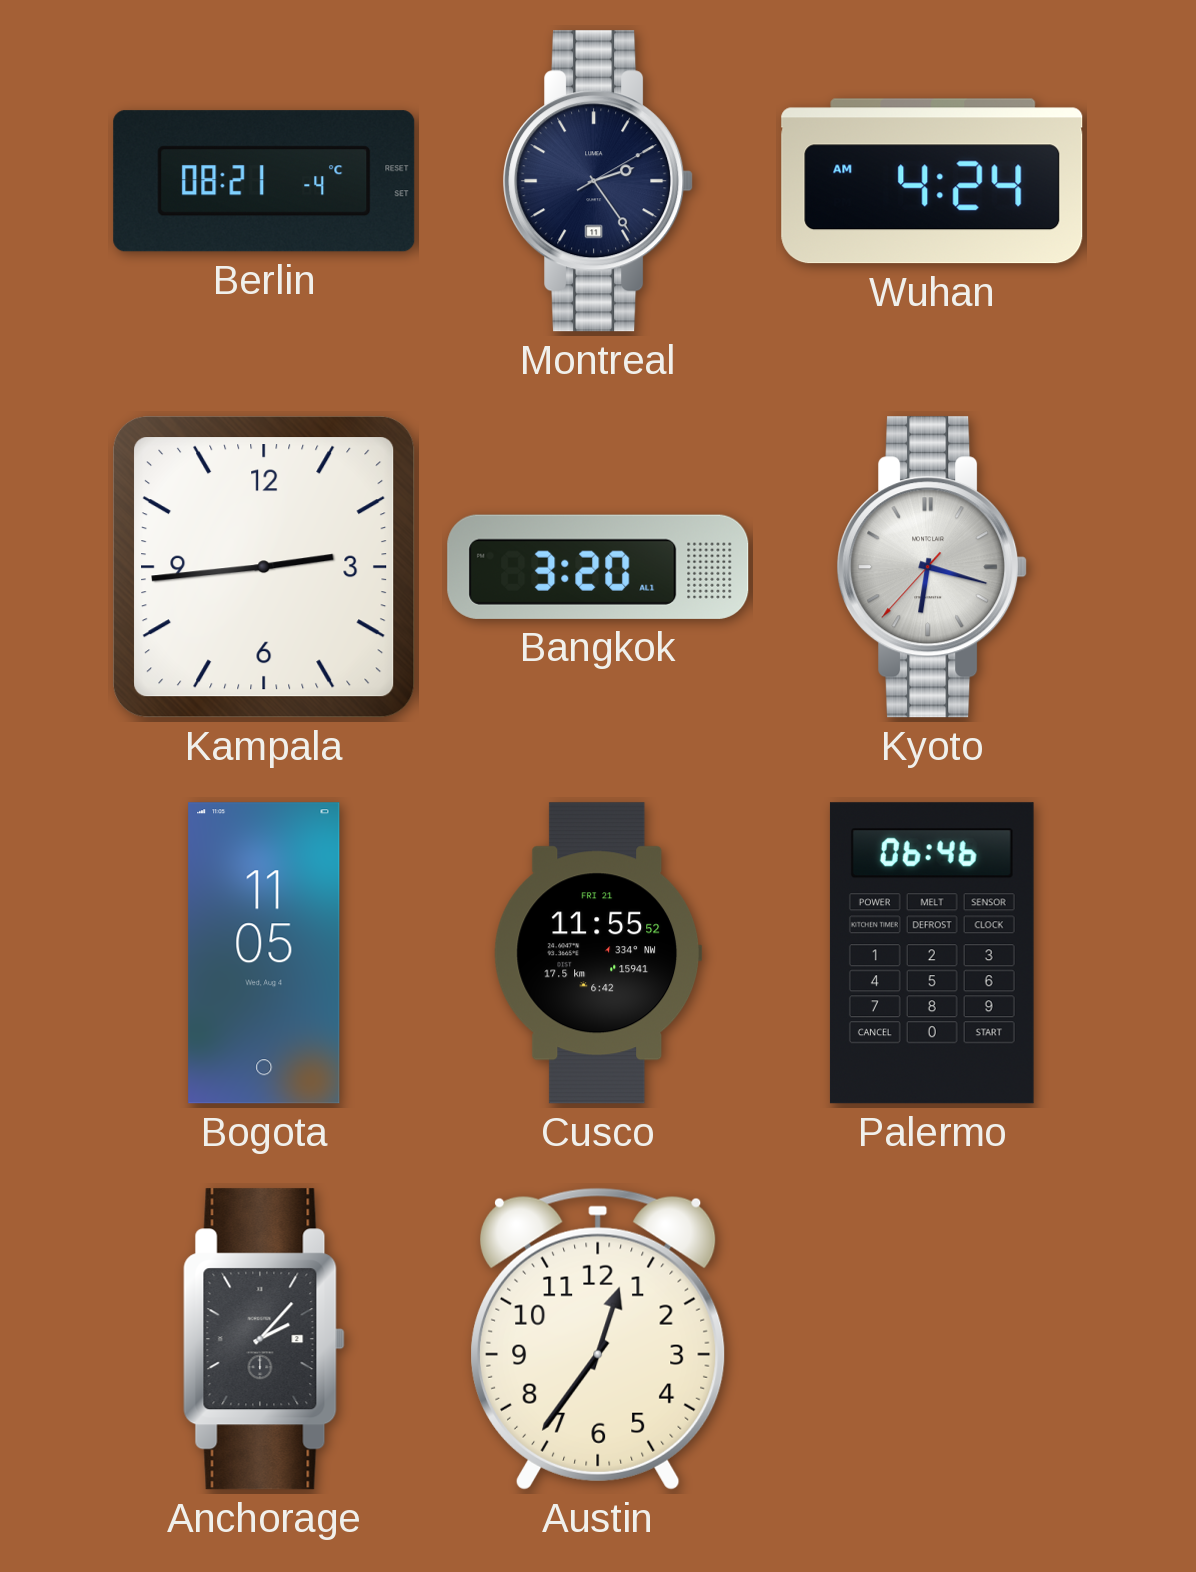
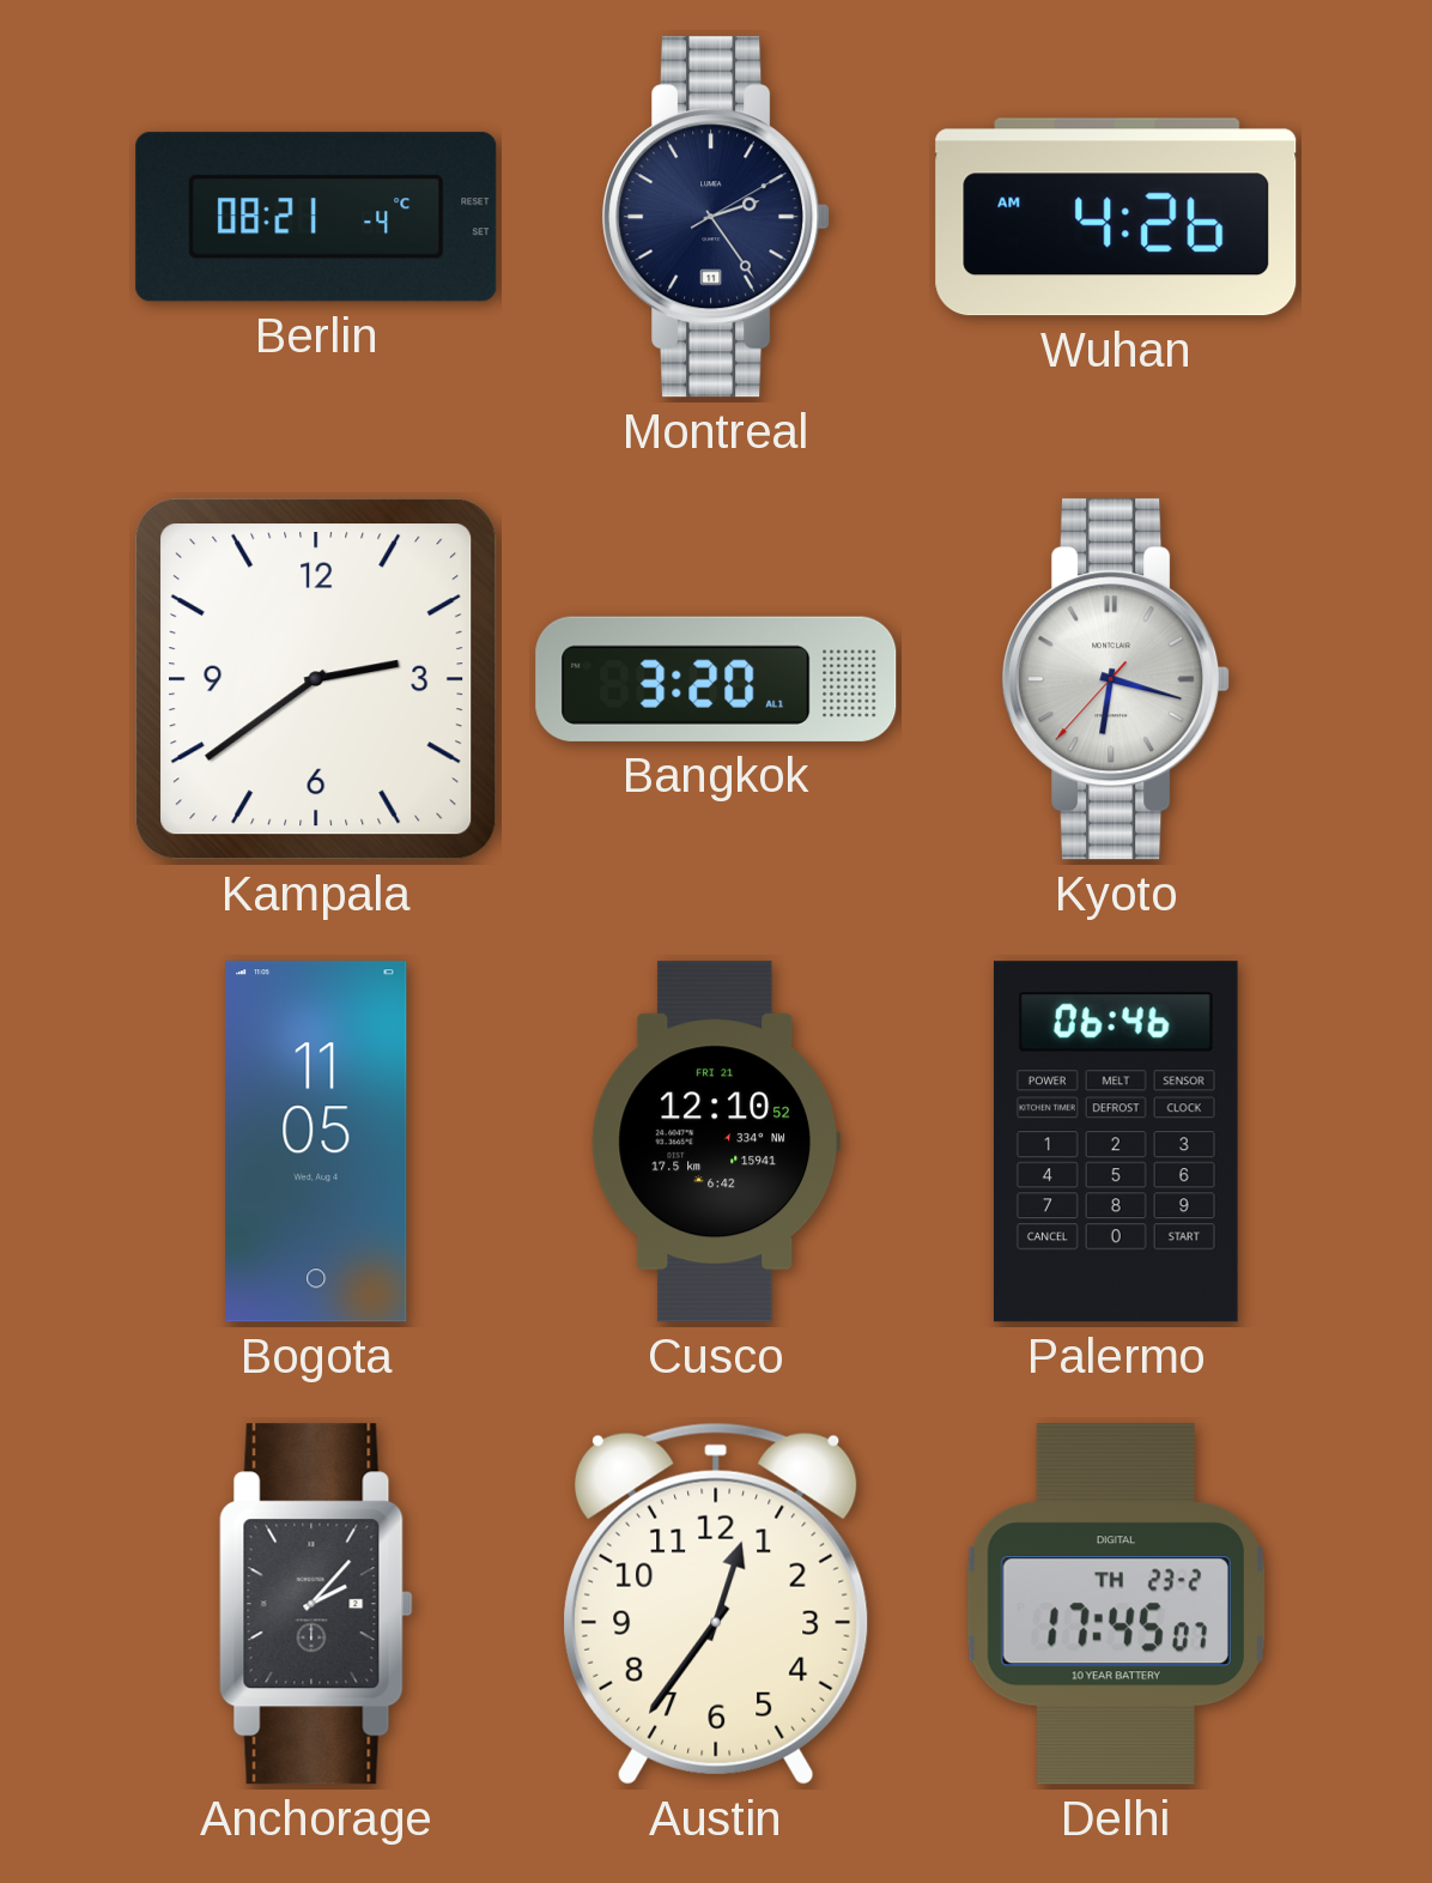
Wuhan: 4:24 -> 4:26
Kampala: 2:44 -> 2:39
Cusco: 11:55 -> 12:10
Delhi: none -> 17:45
